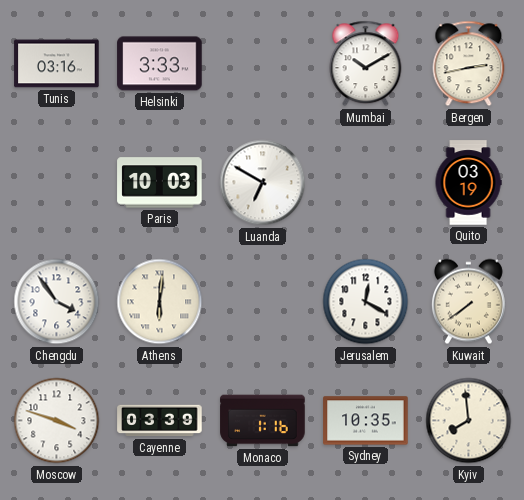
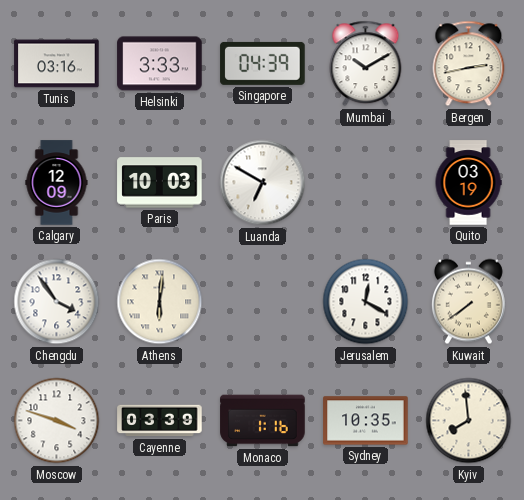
Singapore: none -> 04:39
Calgary: none -> 12:09
